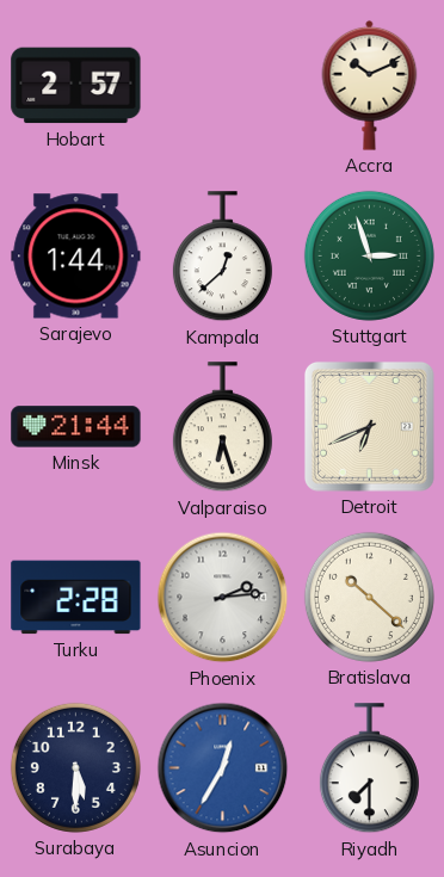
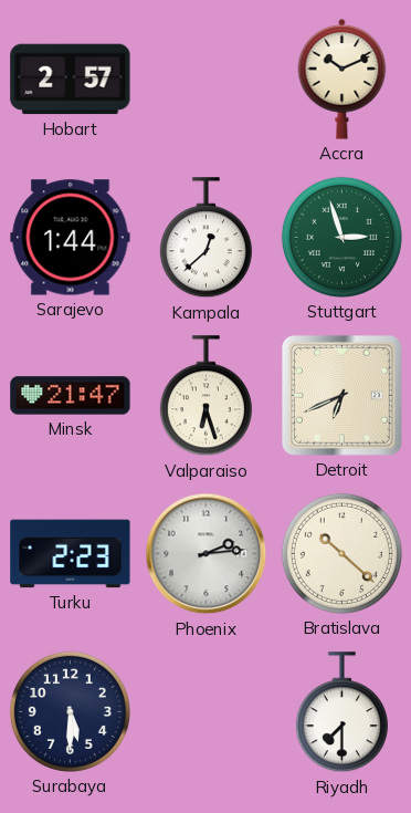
Minsk: 21:44 -> 21:47
Turku: 2:28 -> 2:23
Asuncion: 12:35 -> none
